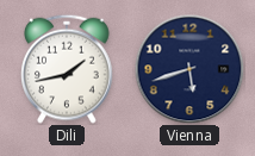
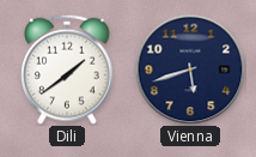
Dili: 1:43 -> 1:39
